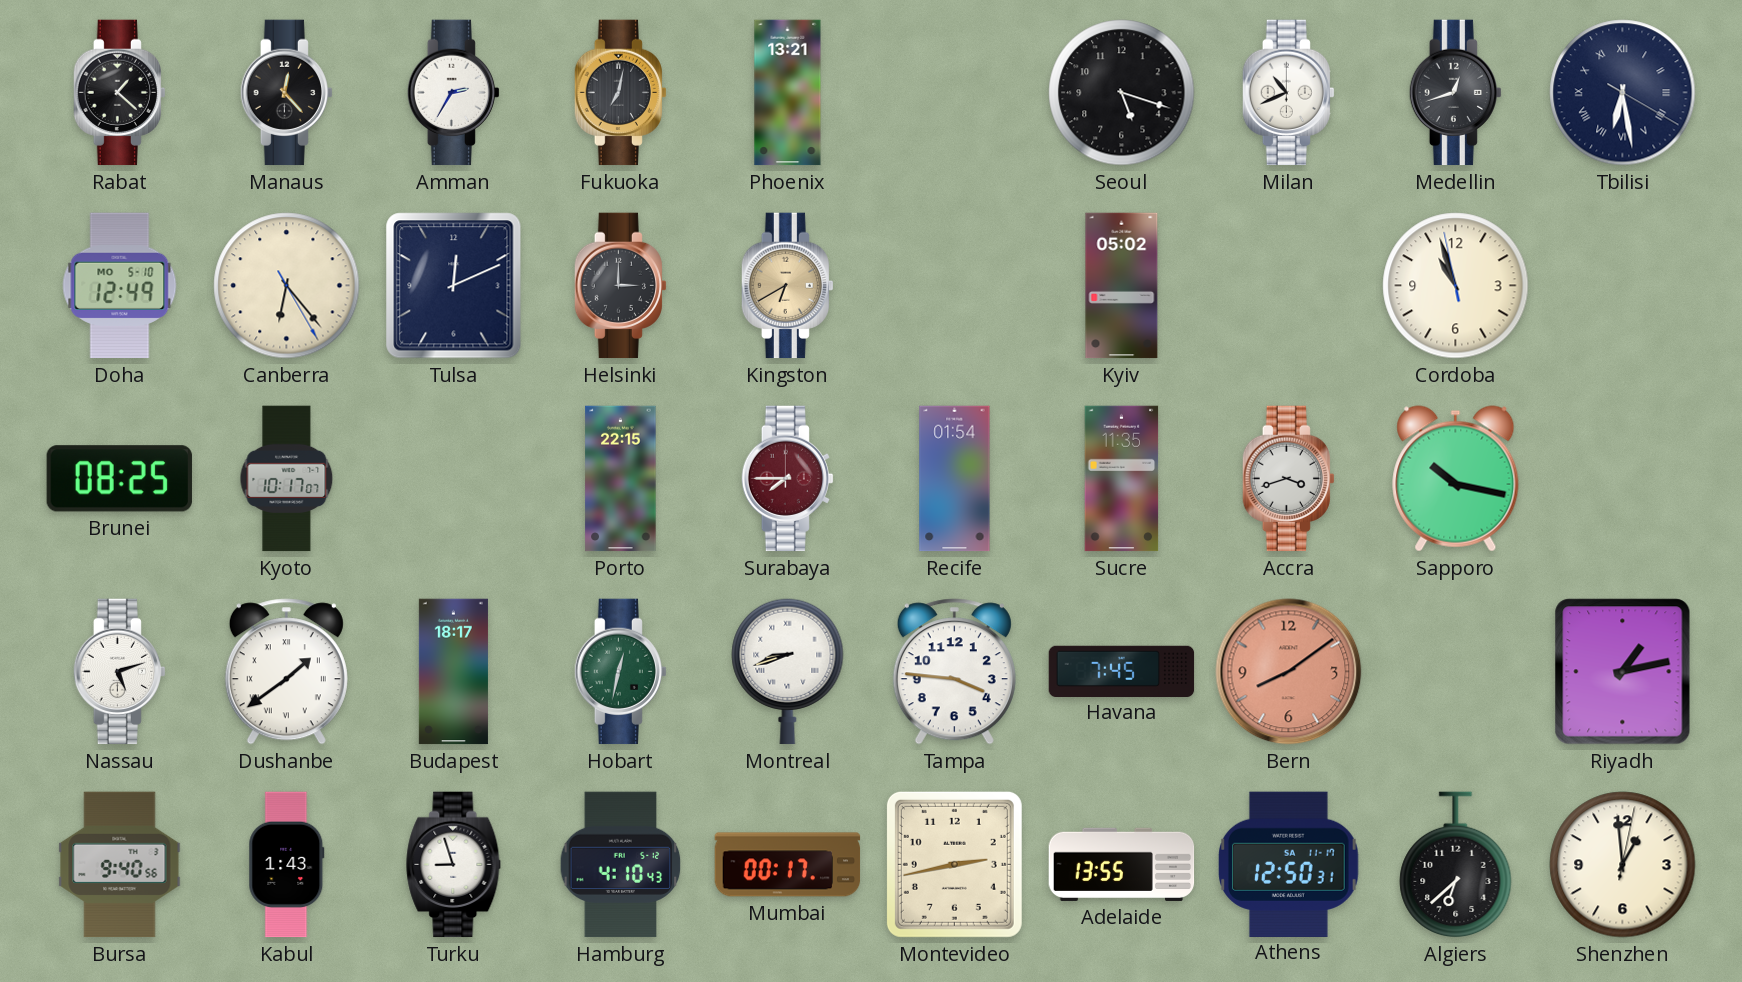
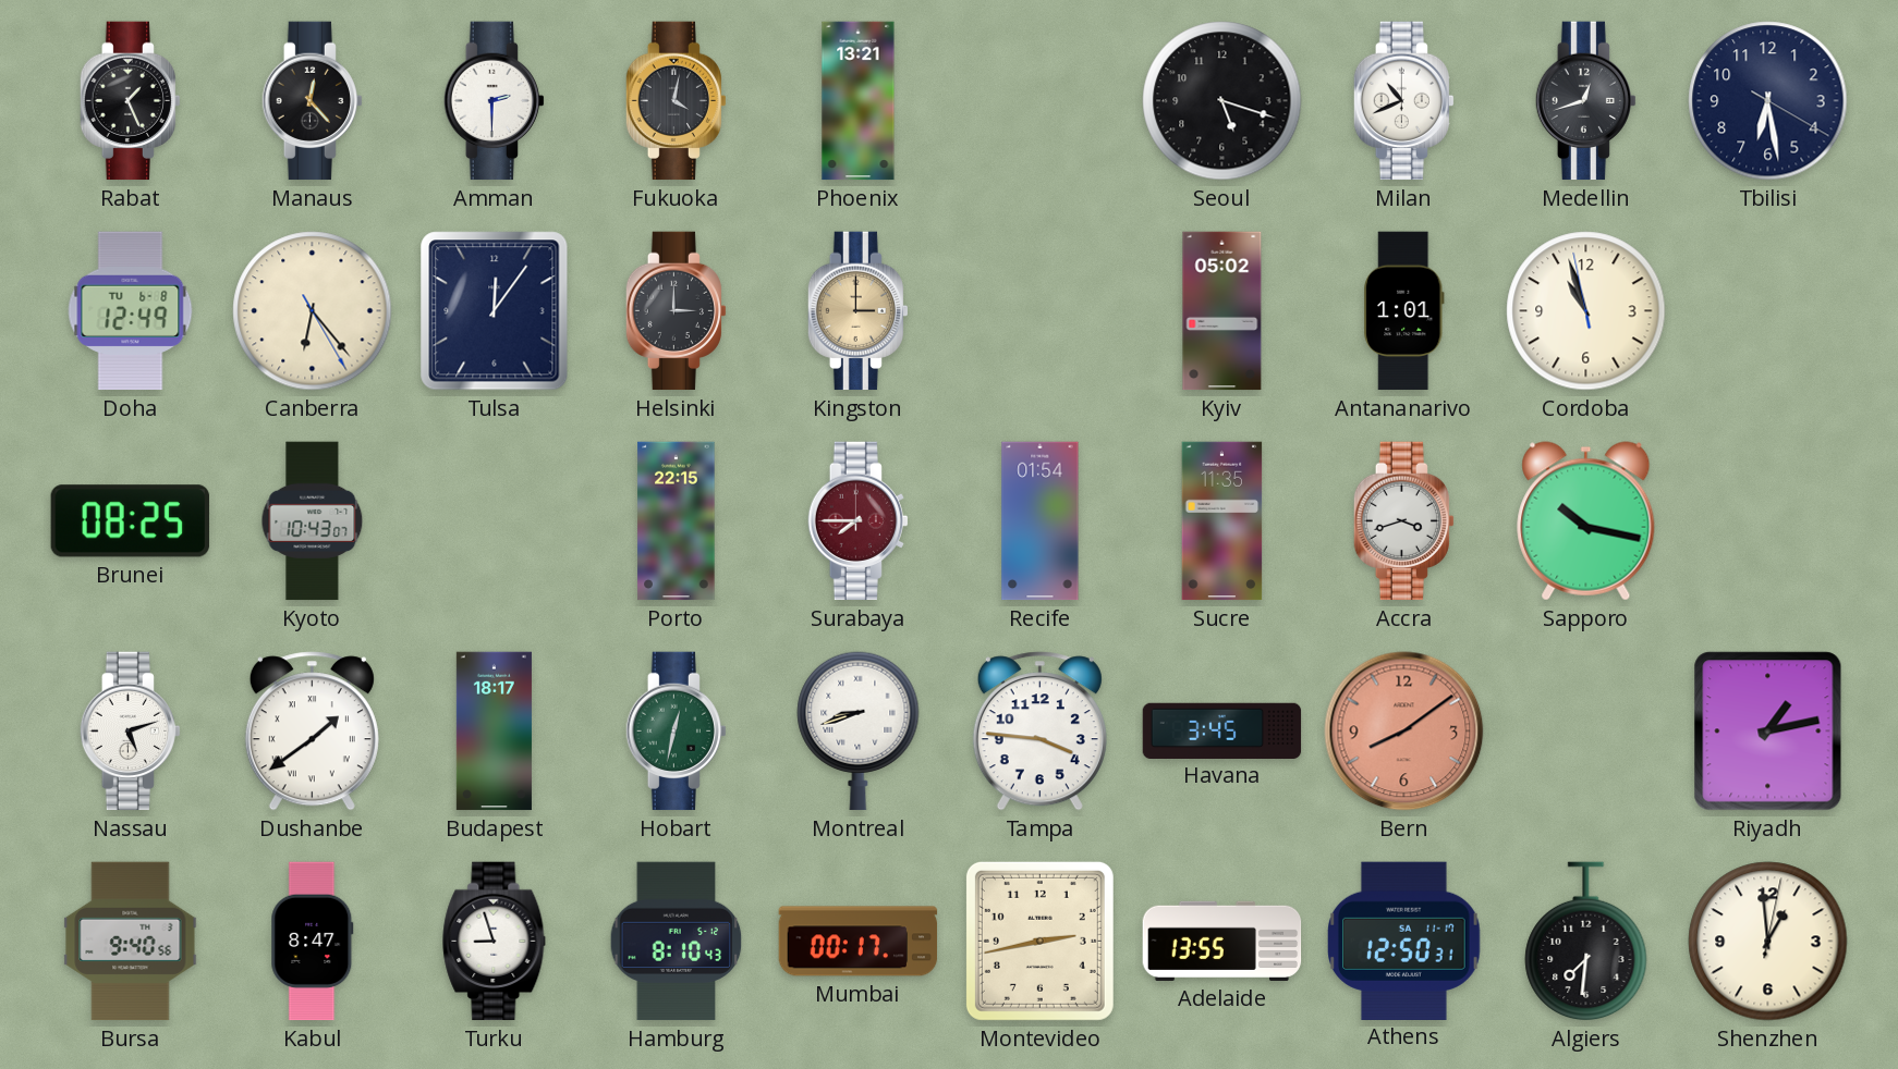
Rabat: 1:22 -> 1:26
Amman: 2:35 -> 2:30
Fukuoka: 7:02 -> 4:02
Tbilisi numerals: Roman -> Arabic
Doha date: MO 5-10 -> TU 6-8
Tulsa: 12:11 -> 12:06
Kingston: 6:40 -> 3:00
Antananarivo: none -> 1:01
Kyoto: 10:17 -> 10:43
Havana: 7:45 -> 3:45
Kabul: 1:43 -> 8:47
Hamburg: 4:10 -> 8:10
Algiers: 6:38 -> 7:31
